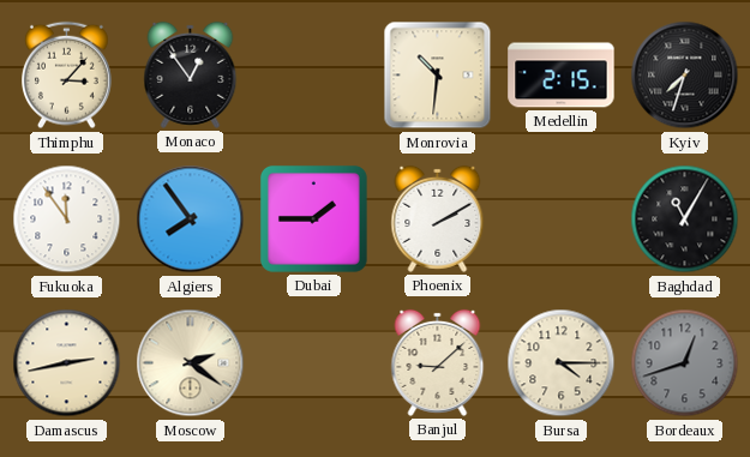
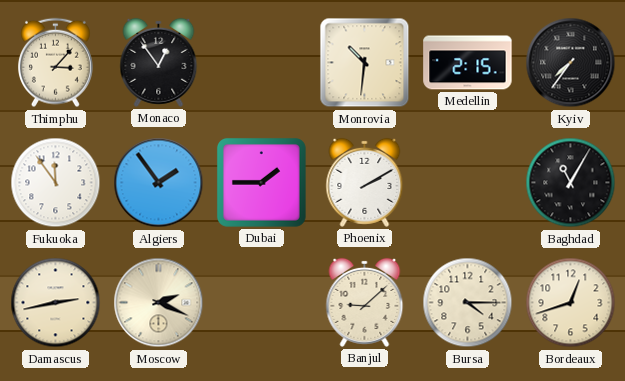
Kyiv: 7:33 -> 7:36
Algiers: 7:54 -> 1:54
Moscow: 2:21 -> 2:19
Bordeaux dial: grey -> cream
